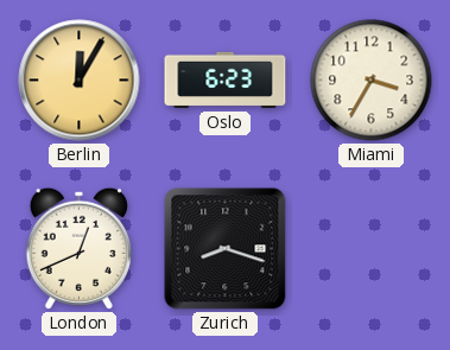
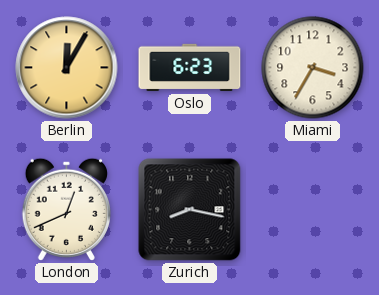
Zurich: 8:18 -> 8:17
